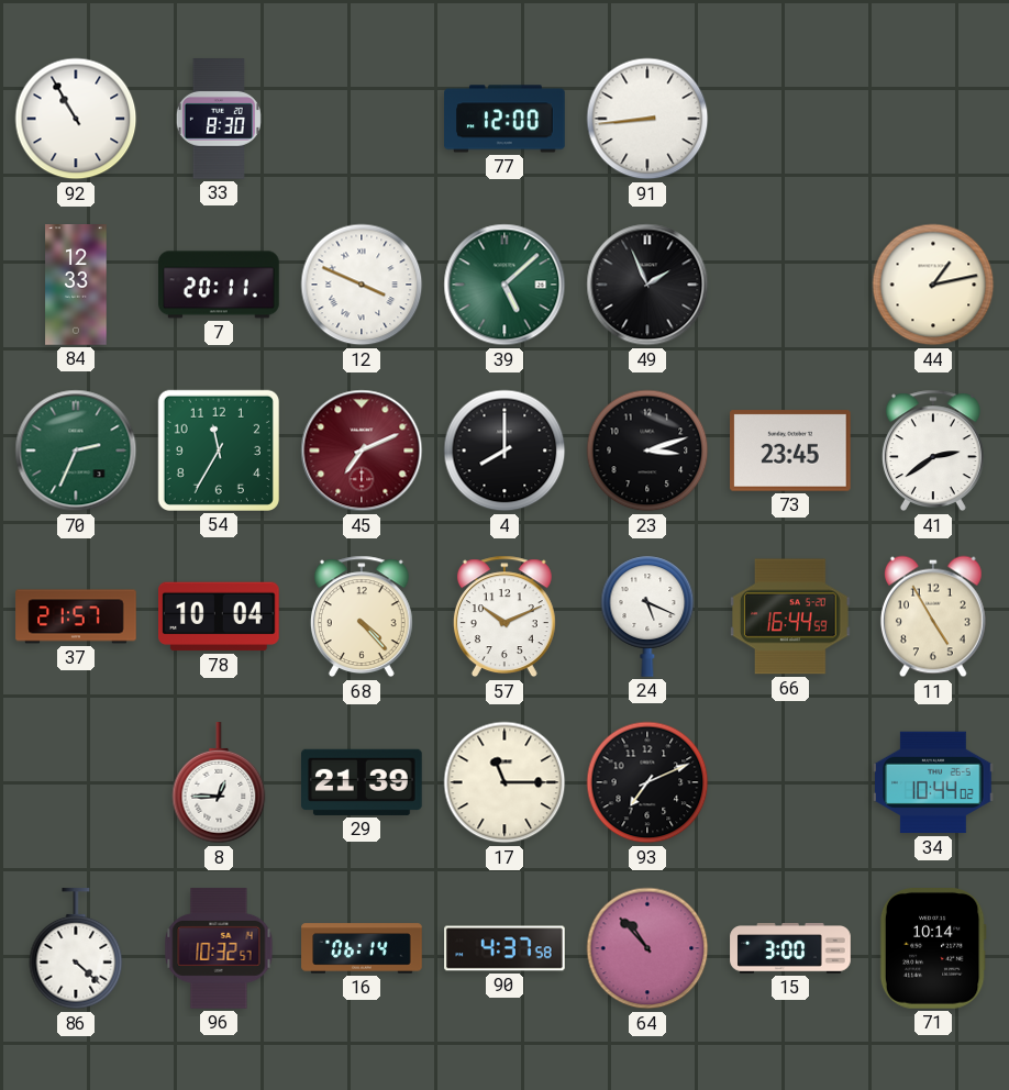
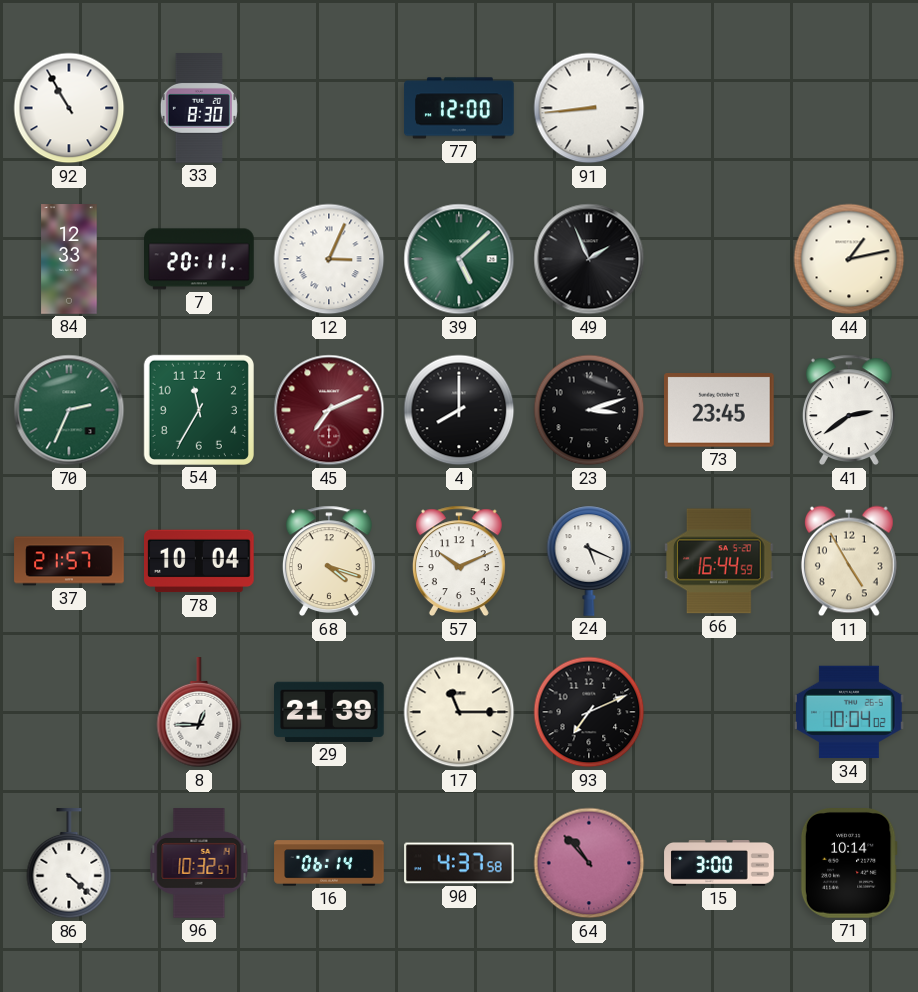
12: 3:49 -> 3:04
68: 4:23 -> 4:18
34: 10:44 -> 10:04
